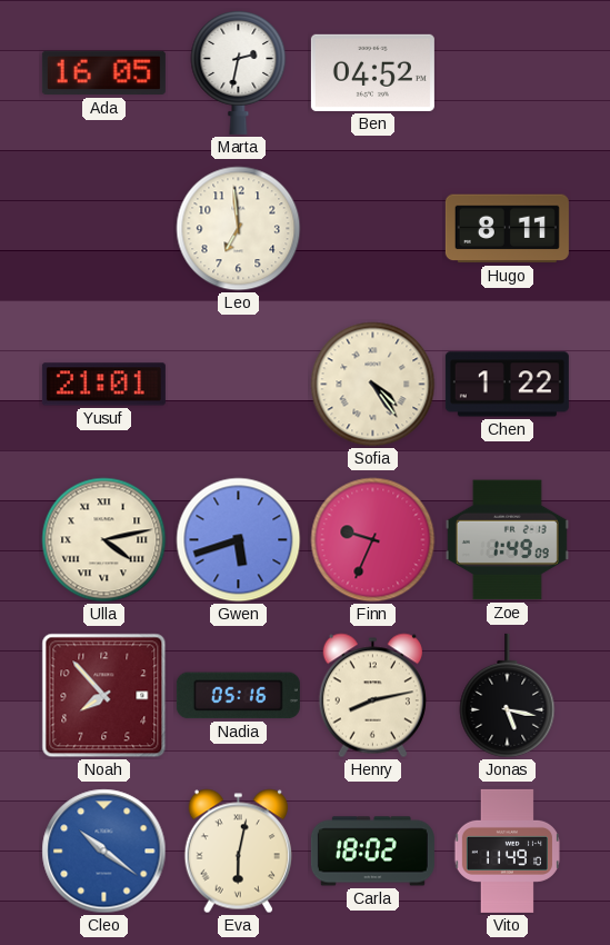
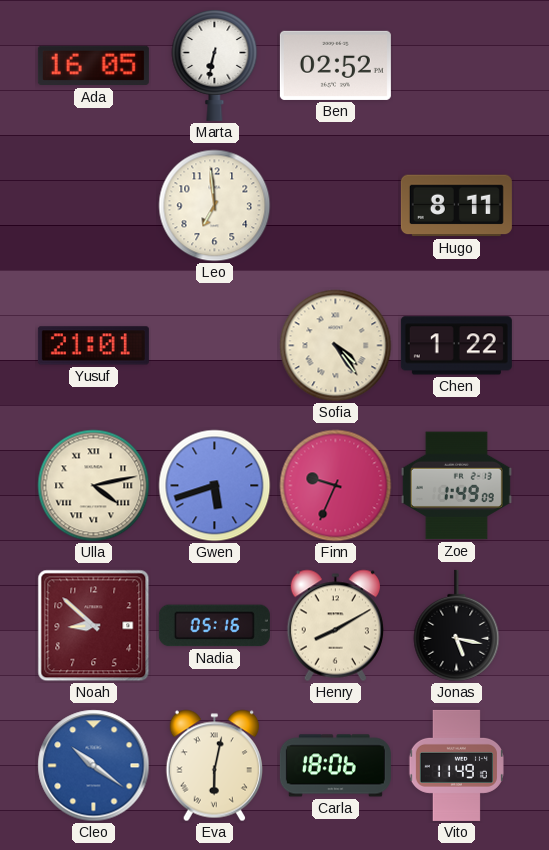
Marta: 2:32 -> 6:32
Ben: 04:52 -> 02:52
Noah: 7:53 -> 8:52
Henry: 8:13 -> 8:10
Carla: 18:02 -> 18:06
